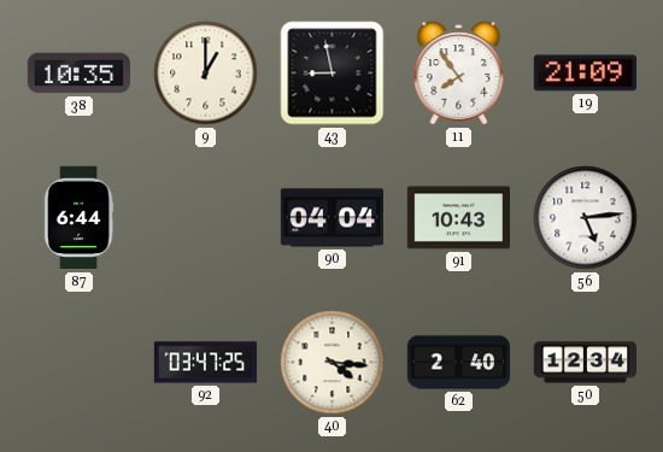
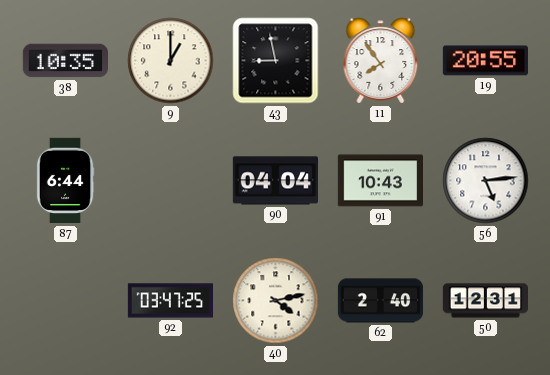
19: 21:09 -> 20:55
40: 4:16 -> 4:13
50: 12:34 -> 12:31
